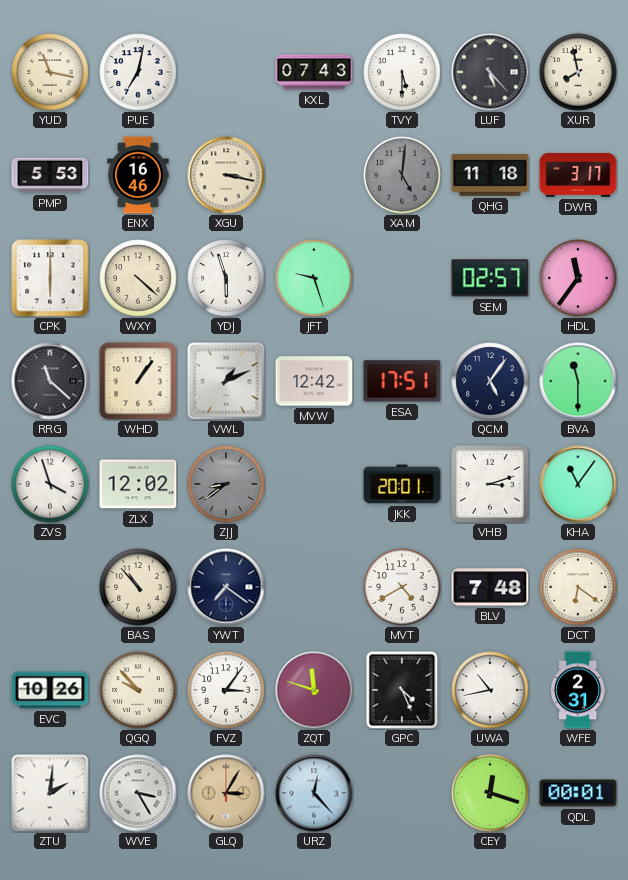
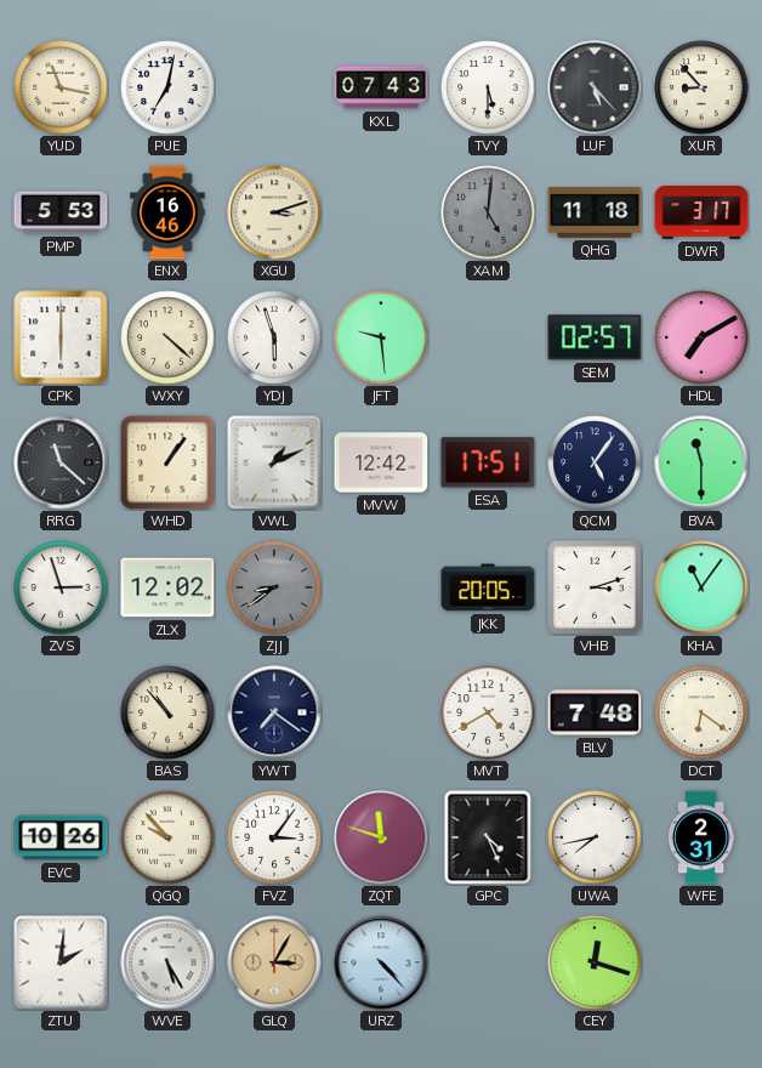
XUR: 7:58 -> 8:53
XGU: 3:17 -> 3:12
JFT: 9:27 -> 9:29
HDL: 11:36 -> 7:10
ZVS: 3:57 -> 2:57
JKK: 20:01 -> 20:05
UWA: 10:43 -> 7:43
WVE: 3:25 -> 5:25
URZ: 12:23 -> 4:23
QDL: 00:01 -> none
